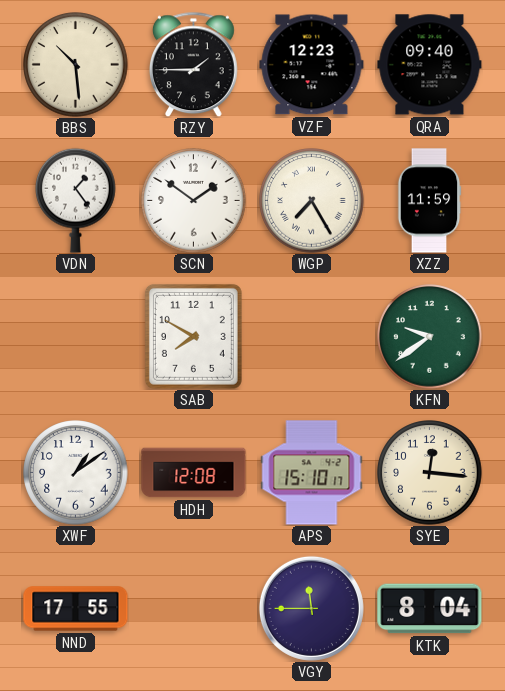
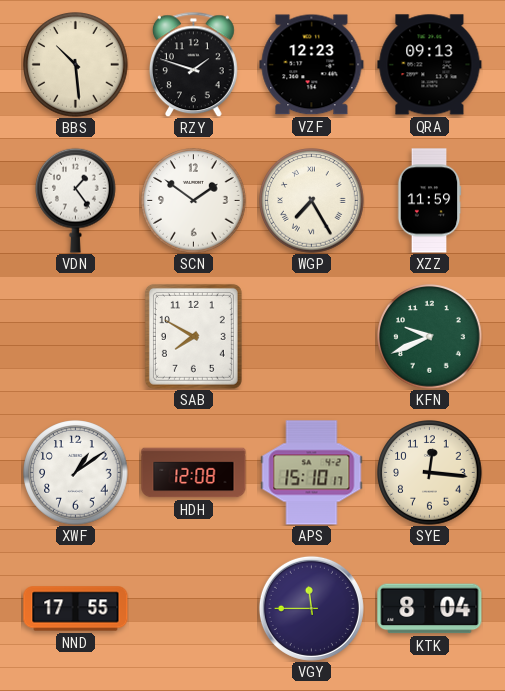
RZY: 1:45 -> 1:48
QRA: 09:40 -> 09:13
KFN: 9:39 -> 9:41
